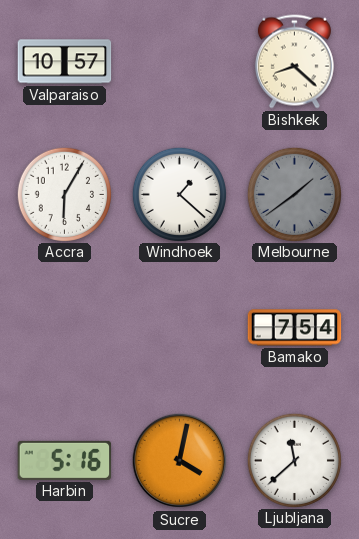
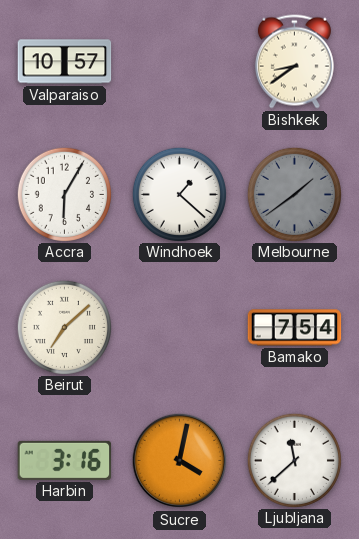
Bishkek: 8:22 -> 8:39
Beirut: none -> 7:08
Harbin: 5:16 -> 3:16
